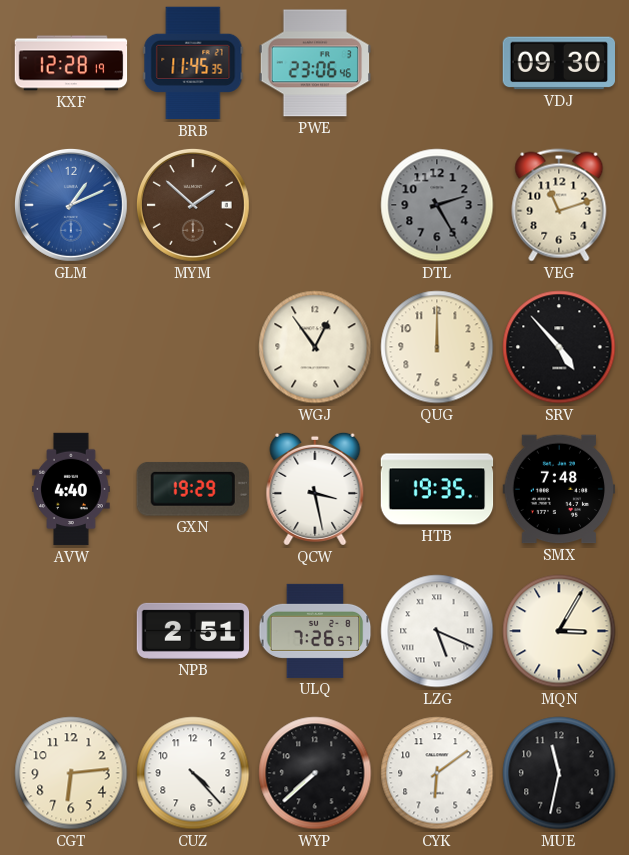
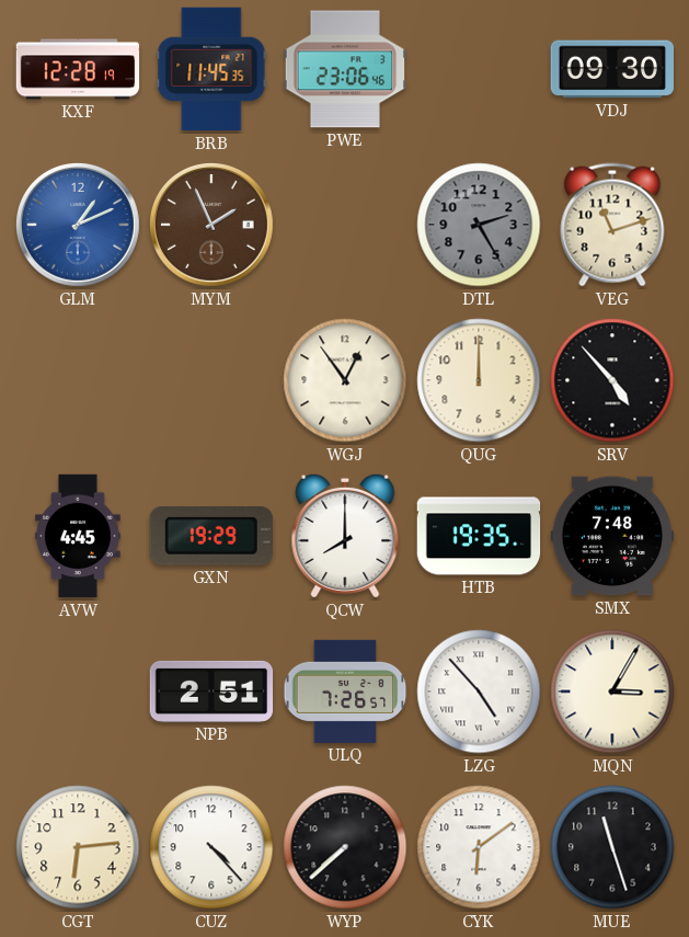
MYM: 1:52 -> 1:56
AVW: 4:40 -> 4:45
QCW: 3:28 -> 8:00
LZG: 5:19 -> 4:53
MUE: 11:32 -> 11:27
